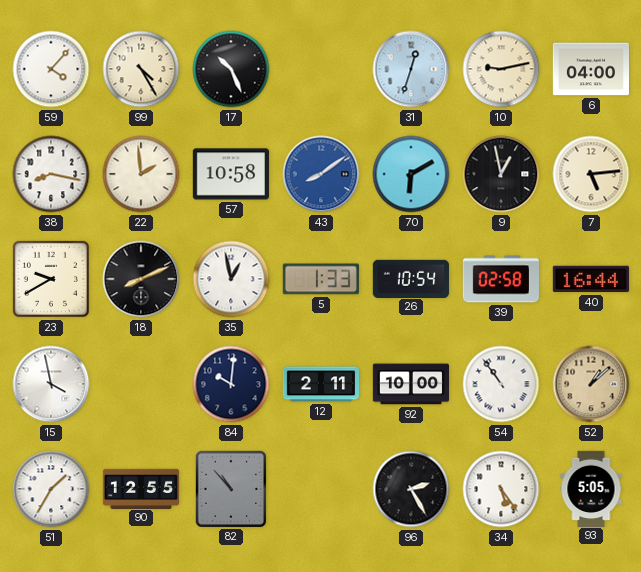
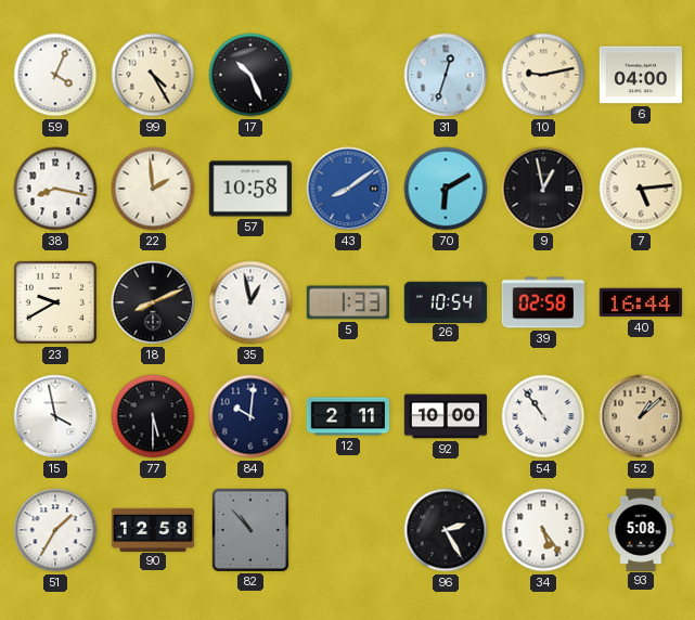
59: 4:07 -> 4:04
77: none -> 5:30
90: 12:55 -> 12:58
93: 5:05 -> 5:08
